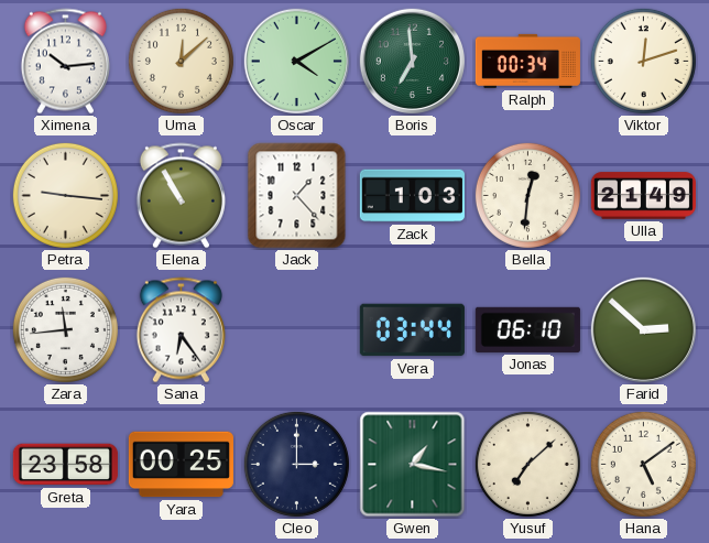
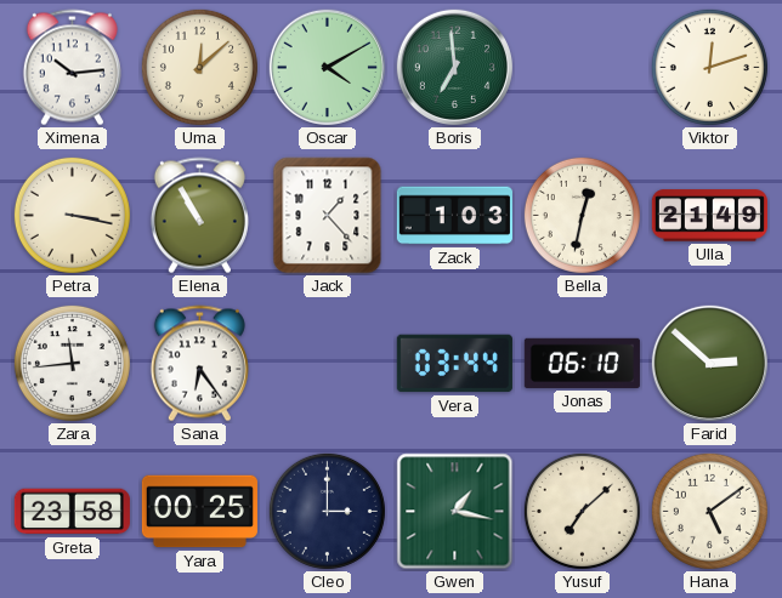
Ralph: 00:34 -> none
Petra: 9:16 -> 3:17
Bella: 12:31 -> 12:32
